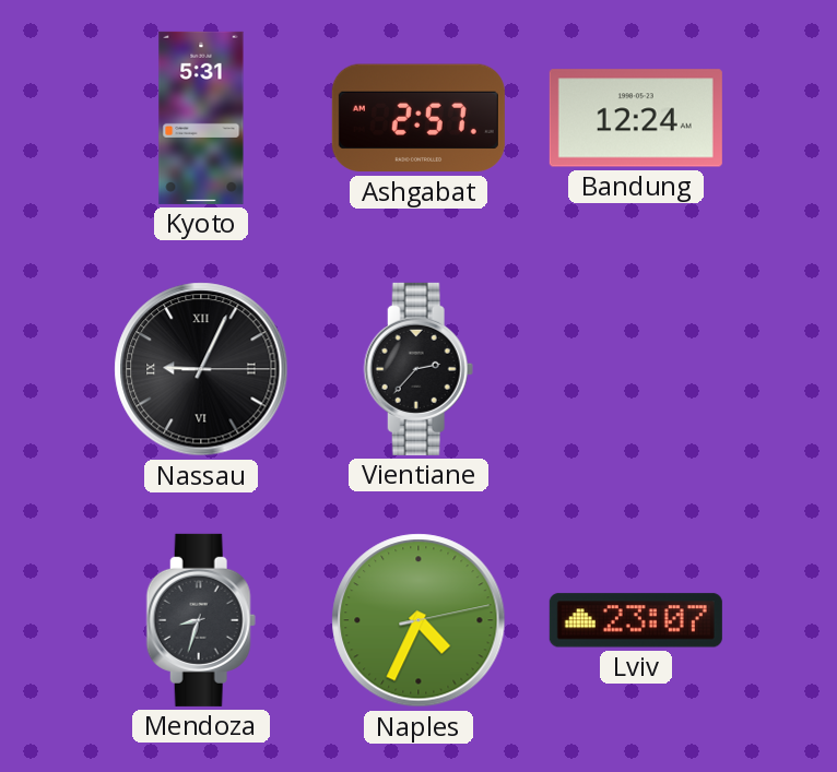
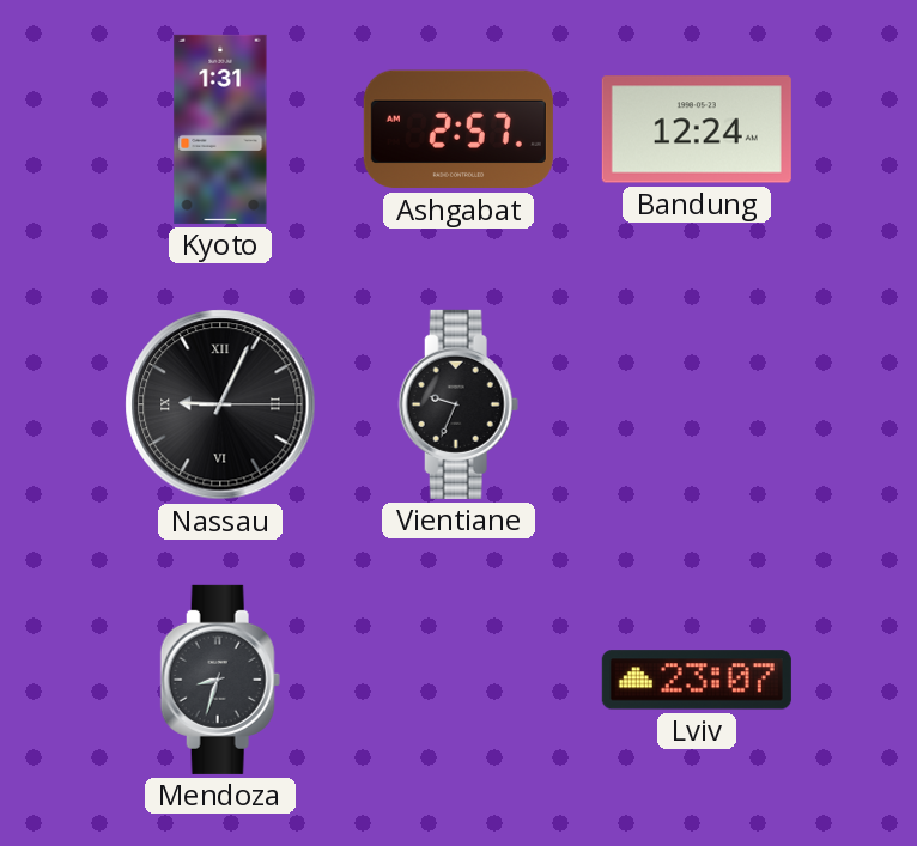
Kyoto: 5:31 -> 1:31
Vientiane: 2:37 -> 9:34
Naples: 4:34 -> none
